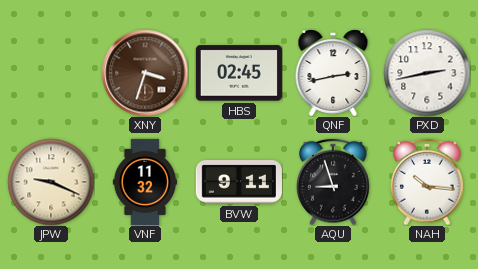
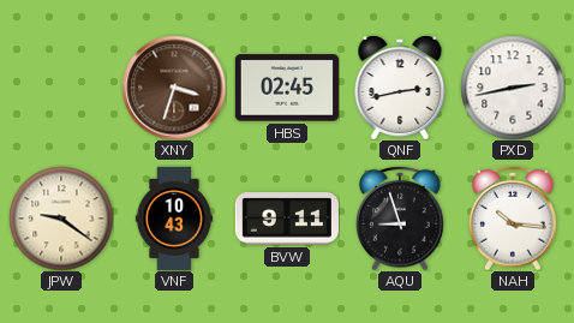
JPW: 9:19 -> 9:21
VNF: 11:32 -> 10:43
